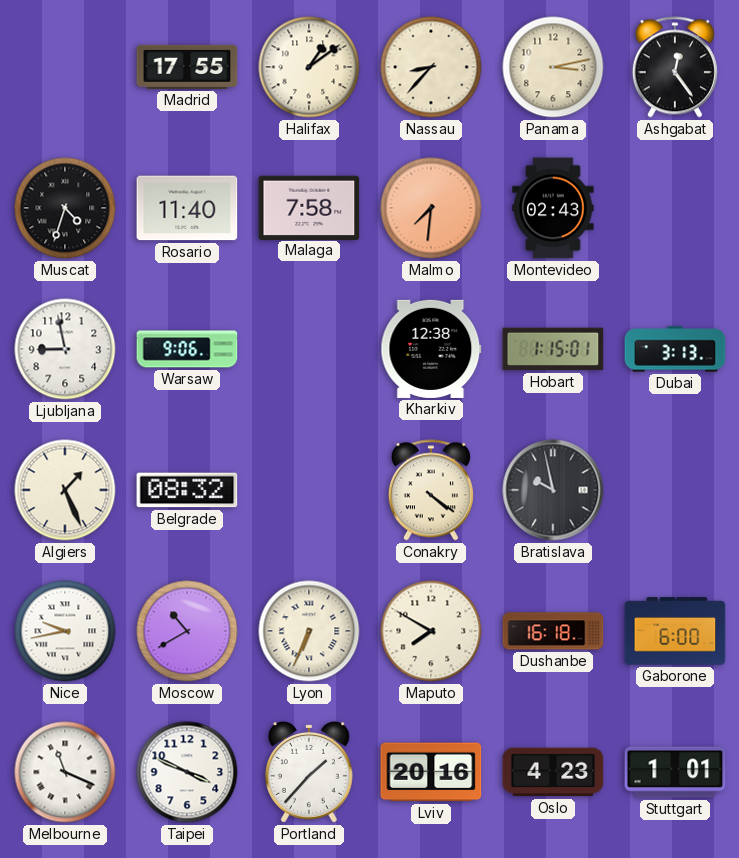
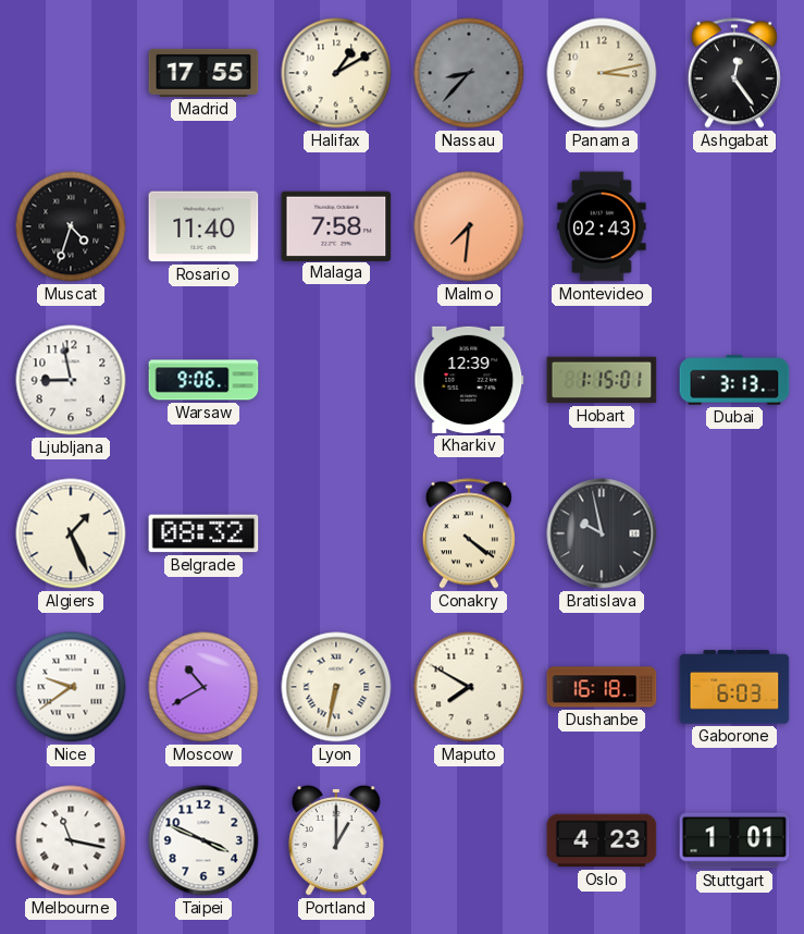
Halifax: 1:09 -> 1:10
Nassau dial: cream -> grey
Kharkiv: 12:38 -> 12:39
Nice: 9:43 -> 9:39
Lyon: 6:34 -> 6:32
Gaborone: 6:00 -> 6:03
Melbourne: 11:19 -> 11:17
Portland: 1:37 -> 1:00
Lviv: 20:16 -> none
